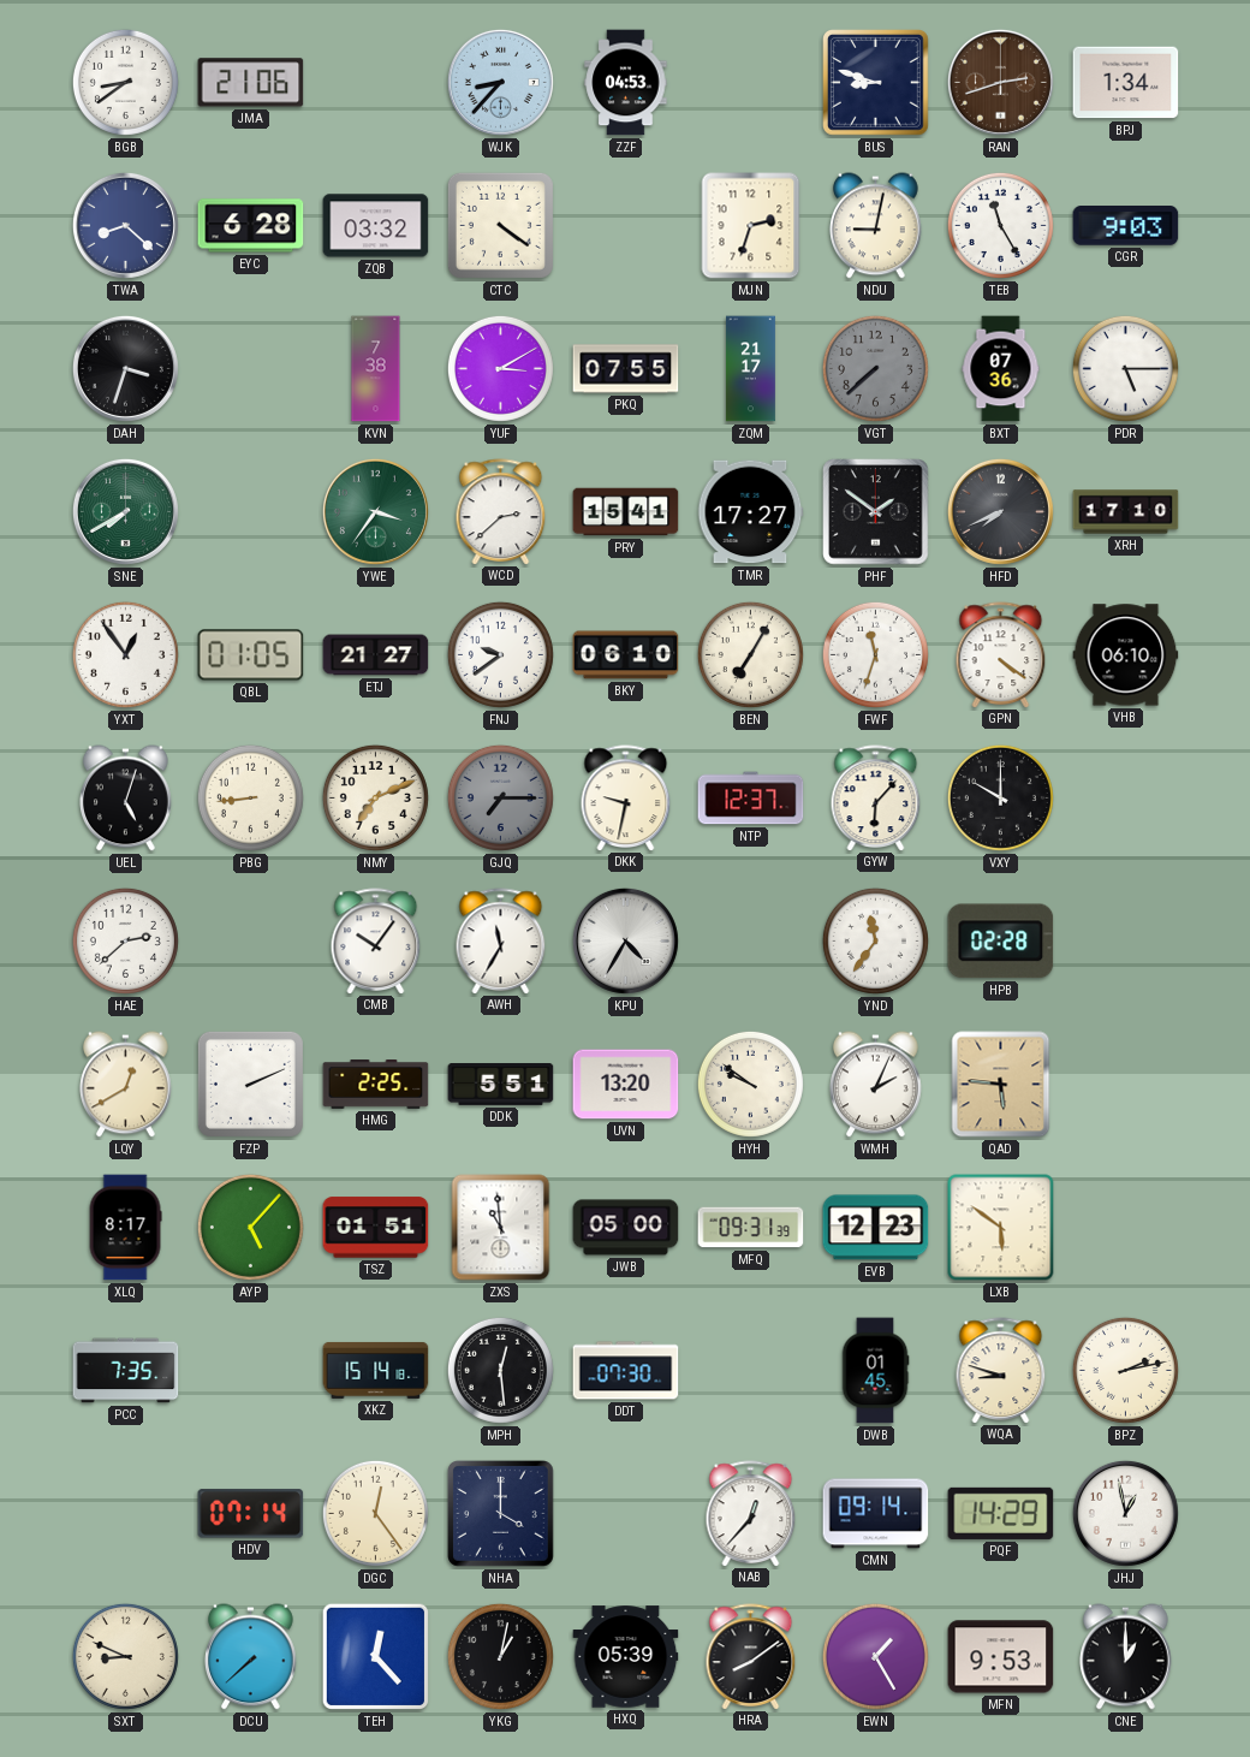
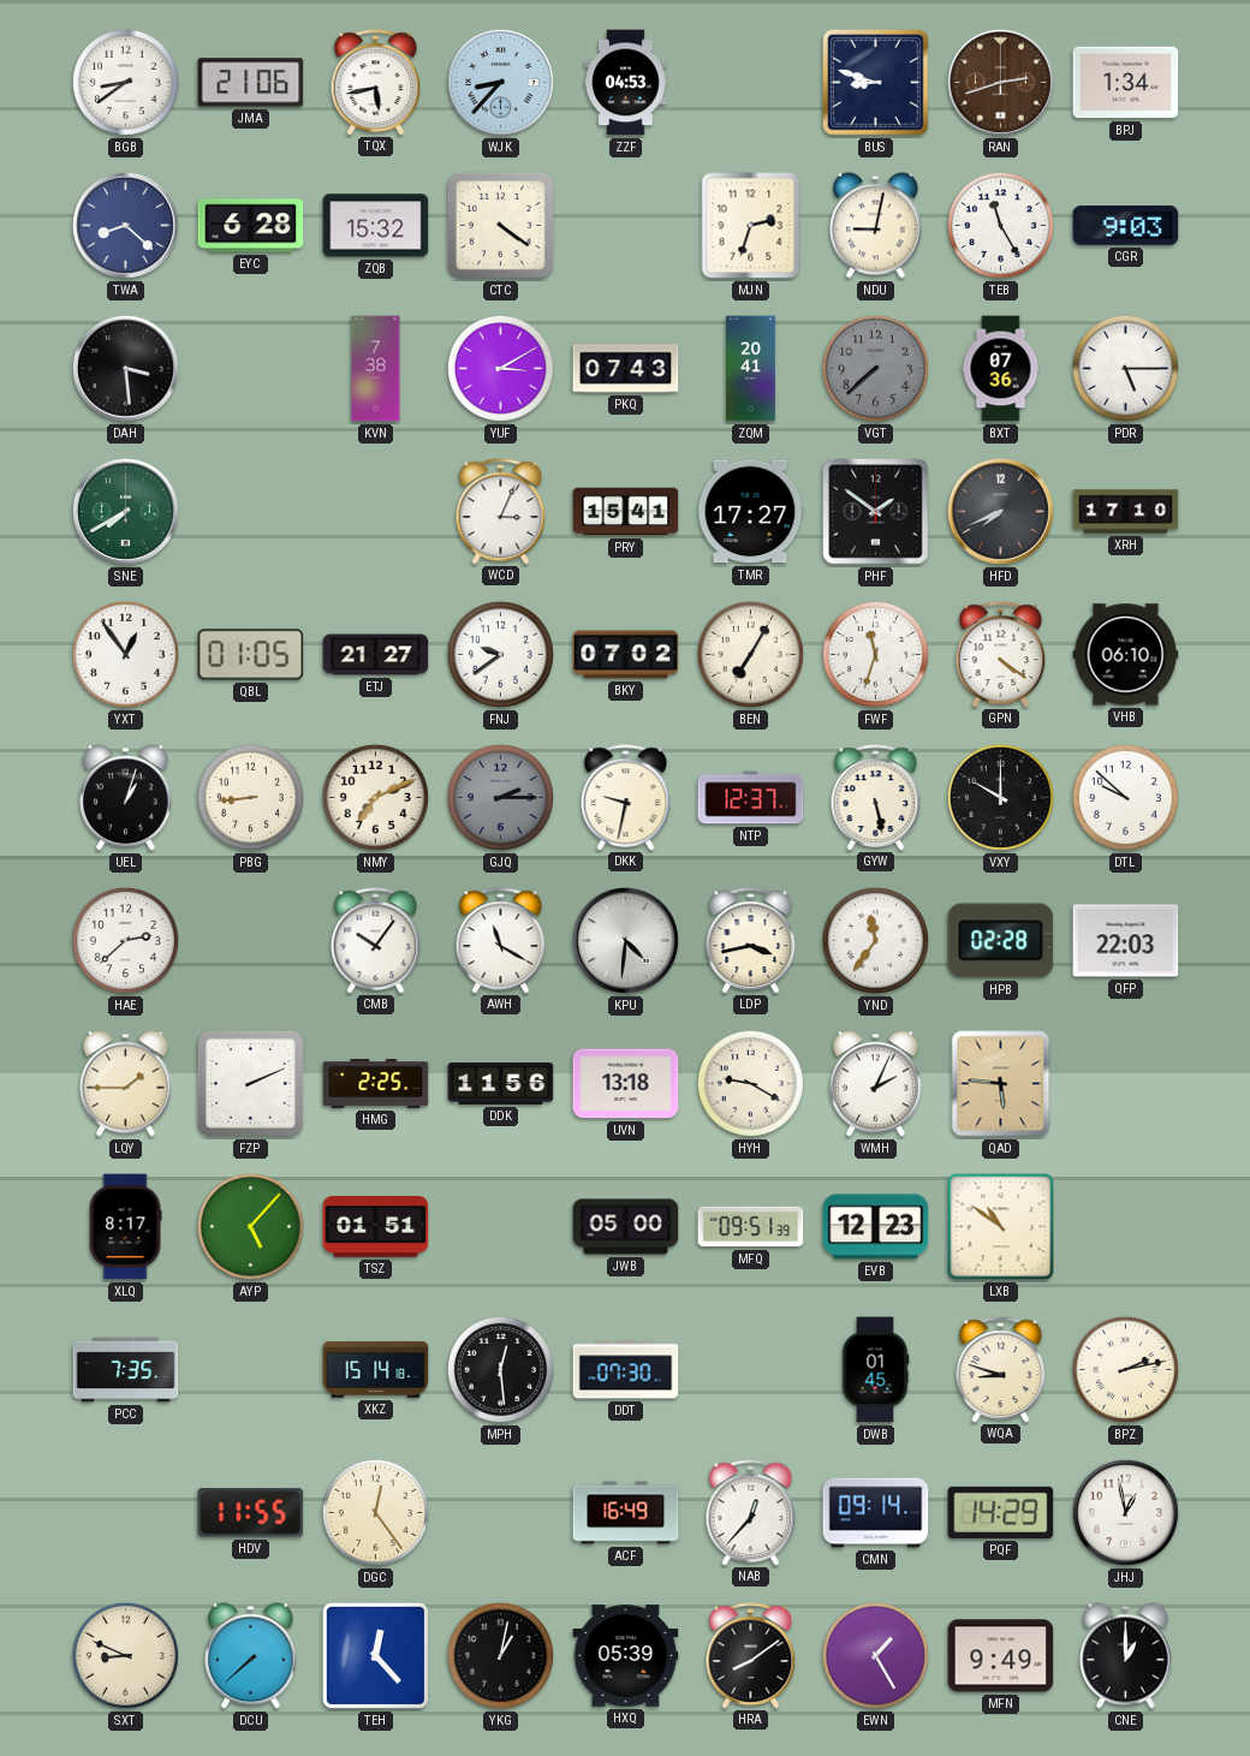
TQX: none -> 5:43
ZQB: 03:32 -> 15:32
DAH: 3:33 -> 3:29
PKQ: 07:55 -> 07:43
ZQM: 21:17 -> 20:41
YWE: 3:36 -> none
WCD: 2:38 -> 3:04
BKY: 06:10 -> 07:02
UEL: 5:03 -> 1:03
GJQ: 7:15 -> 2:15
GYW: 6:07 -> 5:28
DTL: none -> 9:52
AWH: 11:35 -> 11:20
KPU: 4:35 -> 4:31
LDP: none -> 3:43
QFP: none -> 22:03
LQY: 12:40 -> 1:45
DDK: 5:51 -> 11:56
UVN: 13:20 -> 13:18
HYH: 9:51 -> 9:20
ZXS: 10:59 -> none
MFQ: 09:31 -> 09:51
LXB: 5:51 -> 10:51
HDV: 07:14 -> 11:55
NHA: 4:00 -> none
ACF: none -> 16:49
MFN: 9:53 -> 9:49
